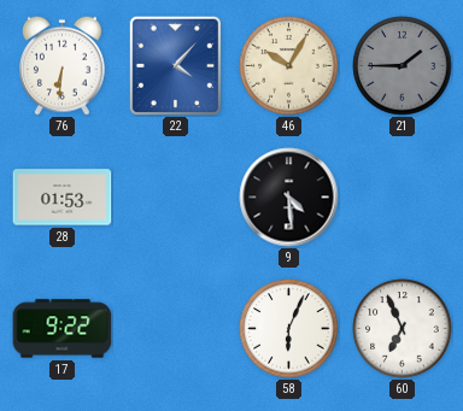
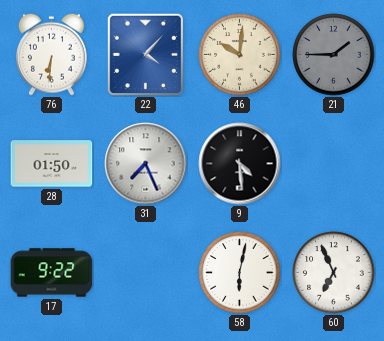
46: 10:05 -> 10:01
28: 01:53 -> 01:50
31: none -> 7:26
58: 6:04 -> 6:02
